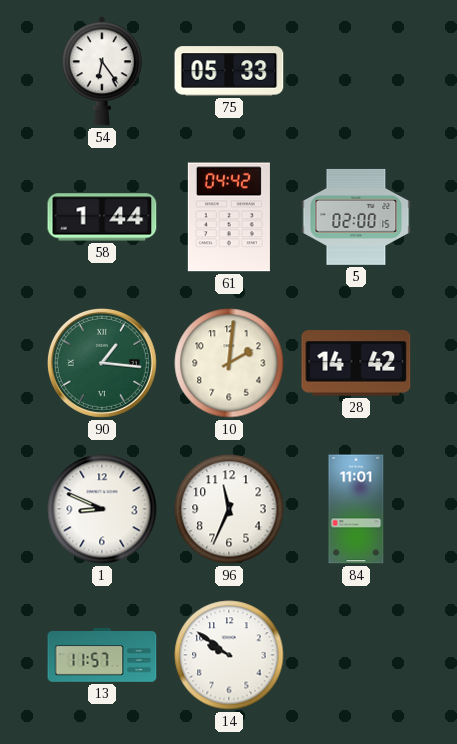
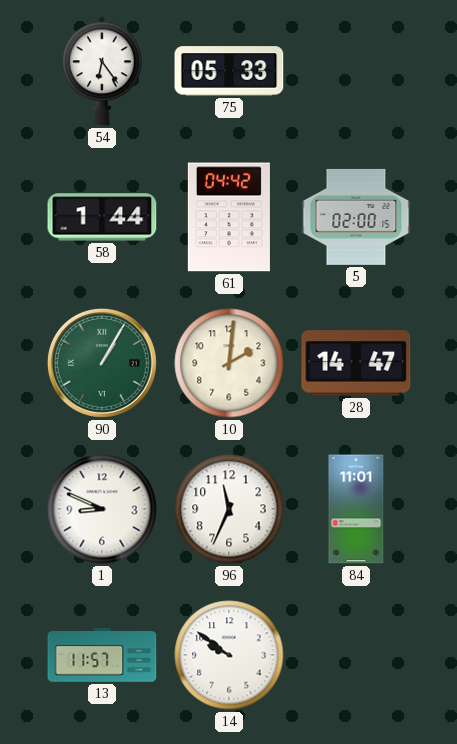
90: 1:16 -> 1:05
28: 14:42 -> 14:47
